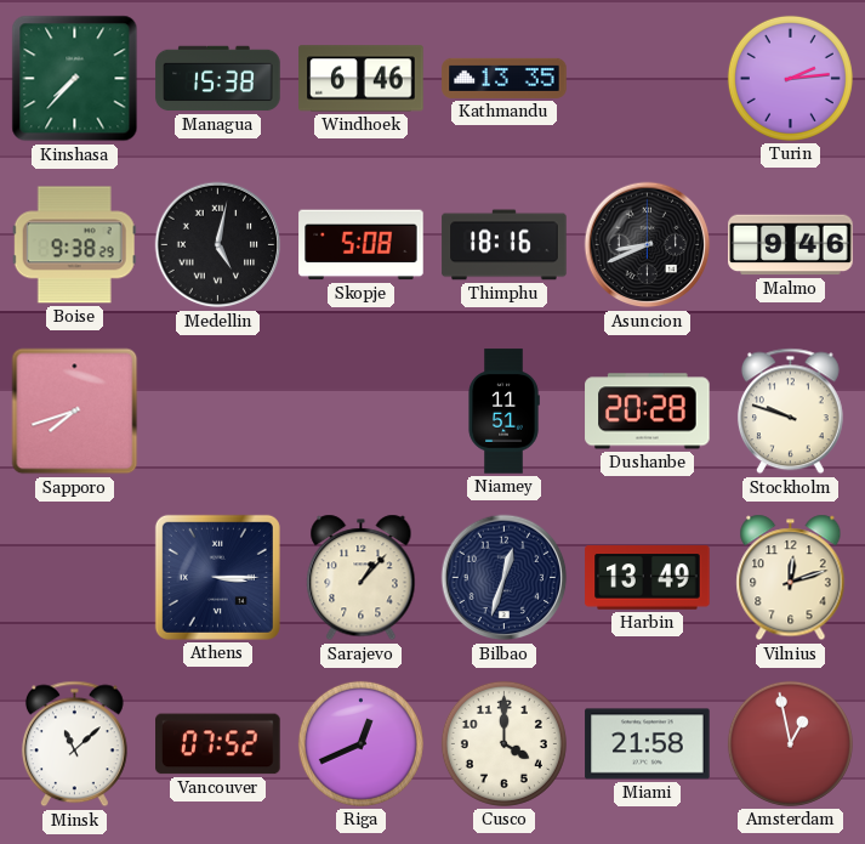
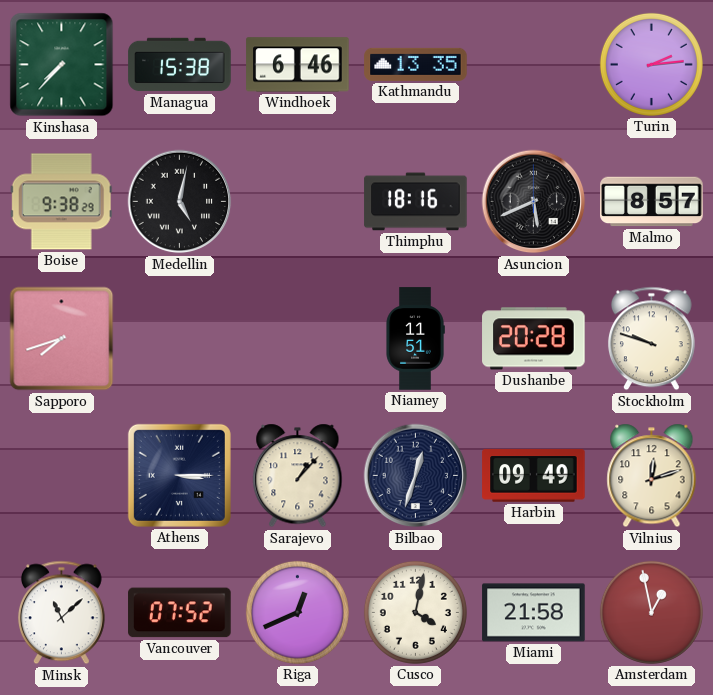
Skopje: 5:08 -> none
Asuncion: 8:41 -> 5:41
Malmo: 9:46 -> 8:57
Harbin: 13:49 -> 09:49
Cusco: 4:00 -> 4:02
